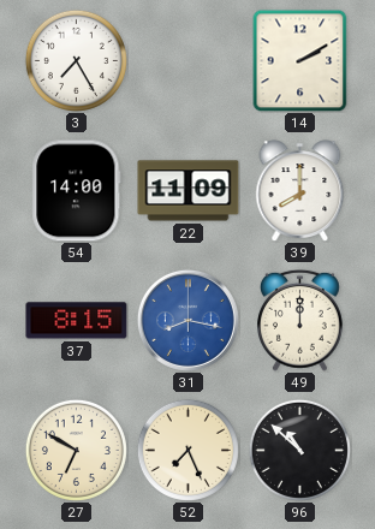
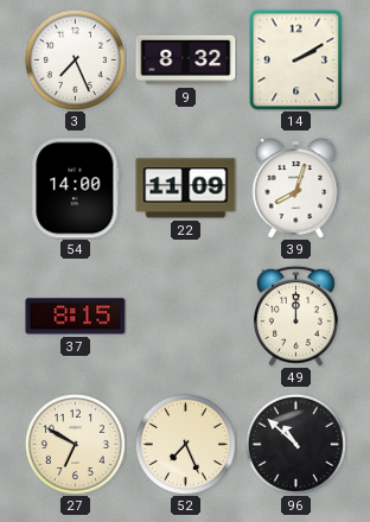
3: 7:25 -> 7:26
9: none -> 8:32
39: 8:00 -> 8:03
31: 8:17 -> none
